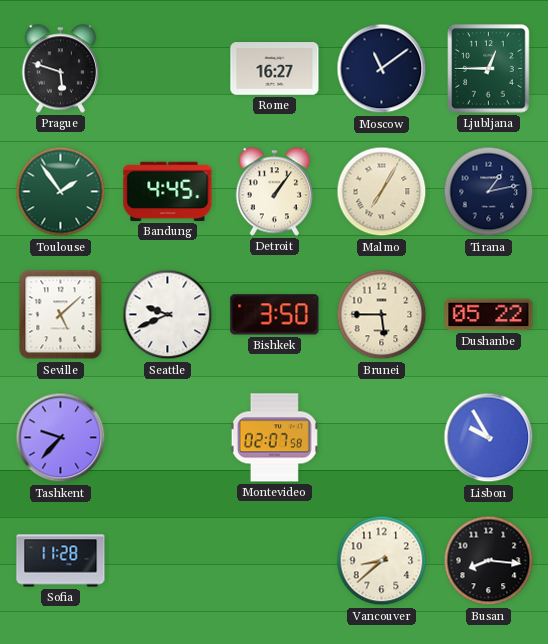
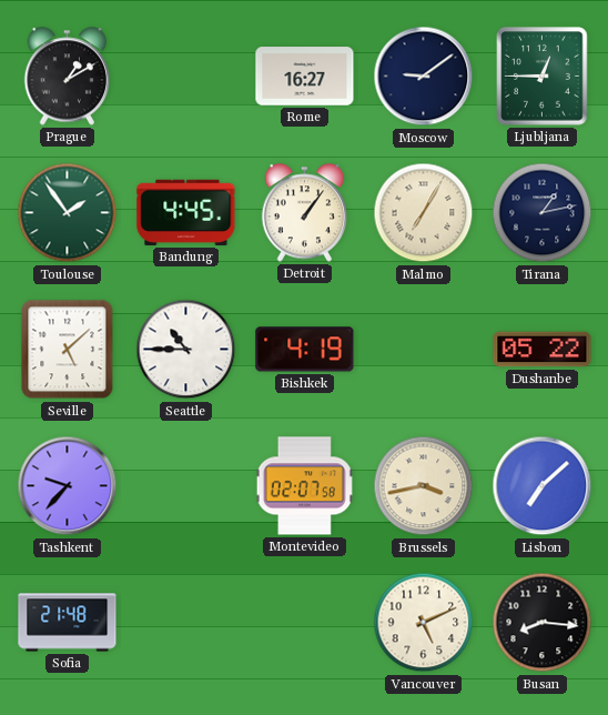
Prague: 5:48 -> 1:10
Moscow: 11:09 -> 9:09
Seattle: 9:41 -> 10:45
Bishkek: 3:50 -> 4:19
Brunei: 5:45 -> none
Brussels: none -> 3:43
Lisbon: 9:55 -> 7:08
Sofia: 11:28 -> 21:48
Vancouver: 8:38 -> 5:11
